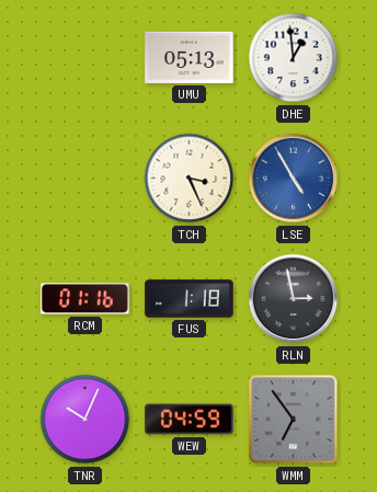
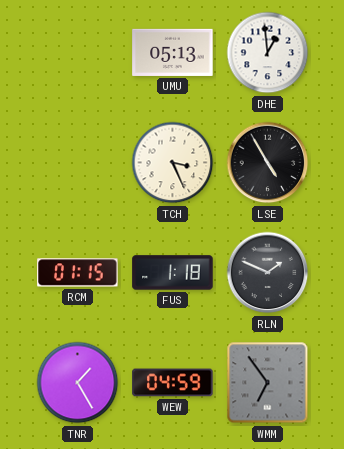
LSE dial: blue -> black
RCM: 01:16 -> 01:15
RLN: 2:58 -> 1:49
TNR: 10:04 -> 1:25
